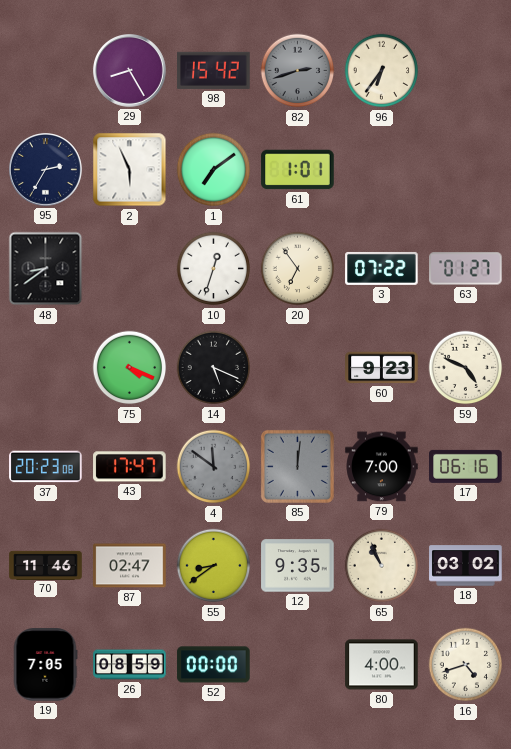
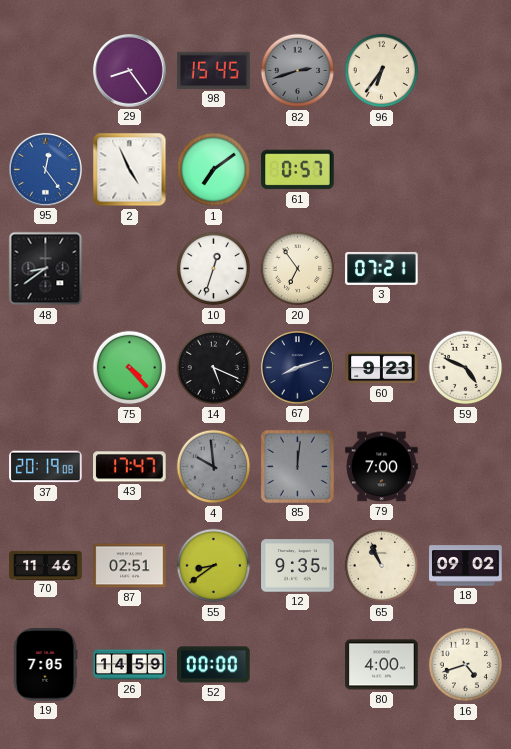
29: 8:25 -> 8:24
98: 15:42 -> 15:45
95: 2:35 -> 12:24
95 dial: navy -> blue
2: 5:56 -> 4:56
61: 1:01 -> 0:57
3: 07:22 -> 07:21
63: 01:27 -> none
75: 4:19 -> 4:23
67: none -> 8:12
37: 20:23 -> 20:19
4: 11:51 -> 9:59
17: 06:16 -> none
87: 02:47 -> 02:51
18: 03:02 -> 09:02
26: 08:59 -> 14:59
